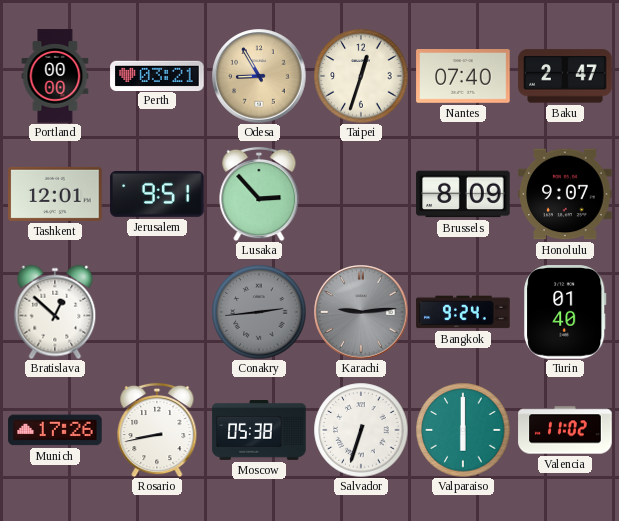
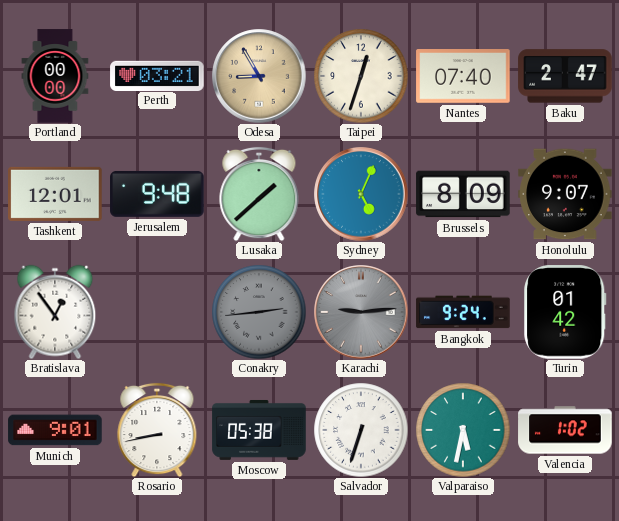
Jerusalem: 9:51 -> 9:48
Lusaka: 2:53 -> 1:38
Sydney: none -> 5:04
Bratislava: 12:52 -> 12:54
Turin: 01:40 -> 01:42
Munich: 17:26 -> 9:01
Valparaiso: 6:00 -> 5:32
Valencia: 11:02 -> 1:02
